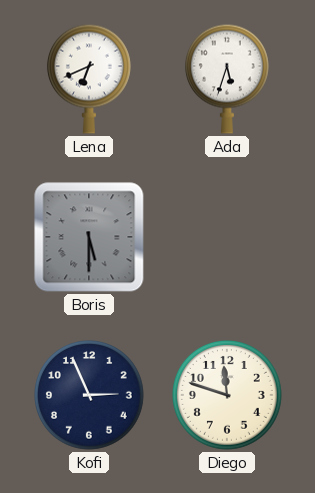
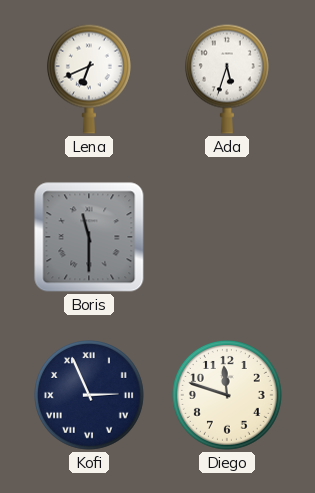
Boris: 5:30 -> 11:30
Kofi numerals: Arabic -> Roman
